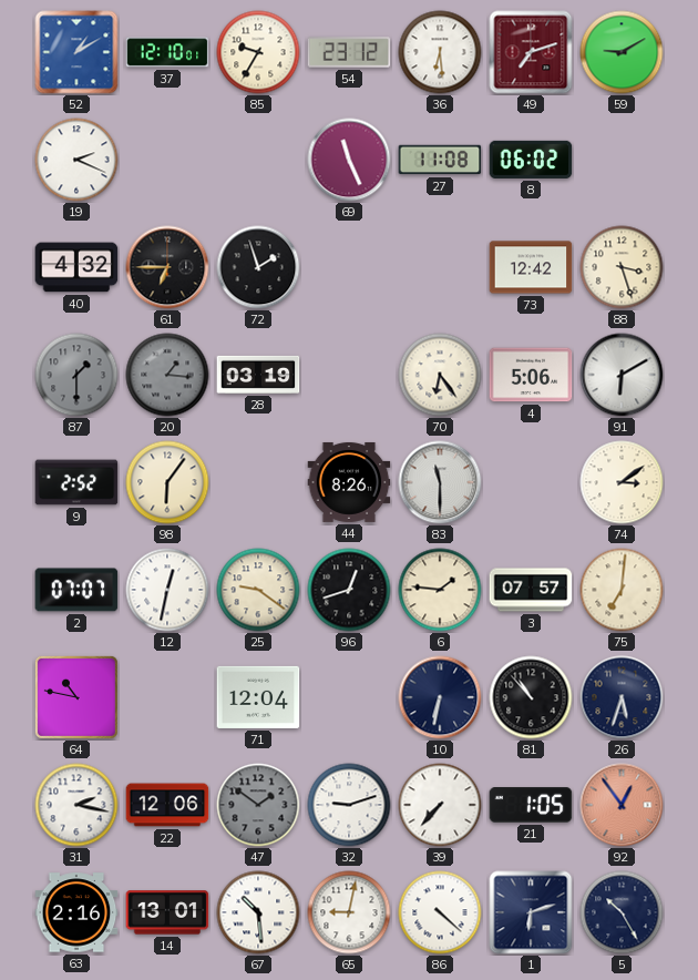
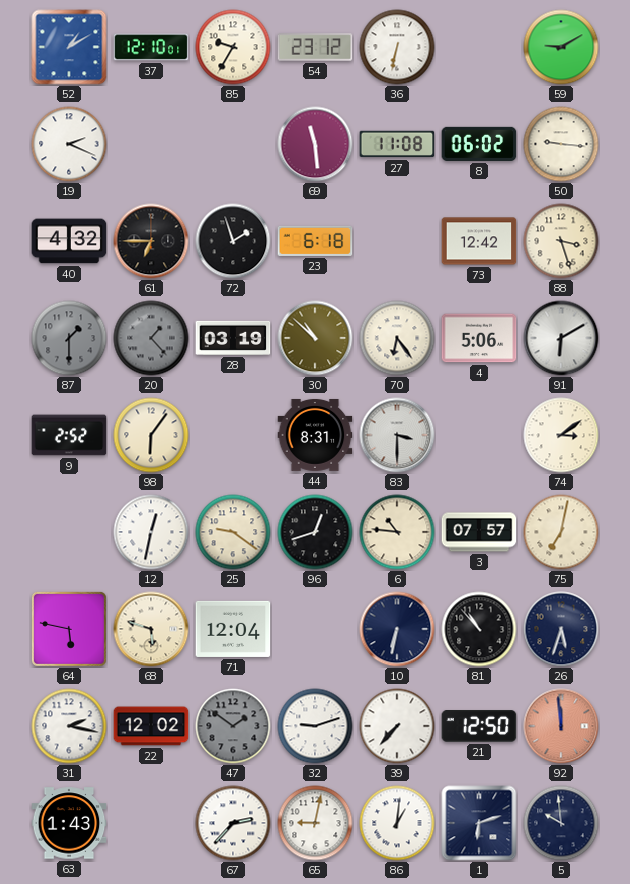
36: 6:29 -> 6:32
49: 7:12 -> none
69: 11:26 -> 11:29
50: none -> 9:16
23: none -> 6:18
20: 1:16 -> 1:23
30: none -> 10:52
44: 8:26 -> 8:31
83: 11:30 -> 3:30
2: 07:07 -> none
6: 1:46 -> 10:46
75: 7:01 -> 7:02
64: 10:47 -> 5:47
68: none -> 5:48
22: 12:06 -> 12:02
21: 1:05 -> 12:50
92: 12:54 -> 11:59
63: 2:16 -> 1:43
14: 13:01 -> none
67: 10:29 -> 2:37
86: 4:22 -> 1:01
5: 10:25 -> 9:59
